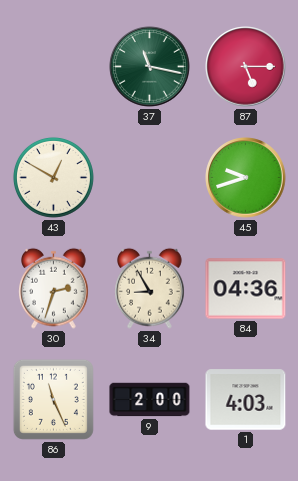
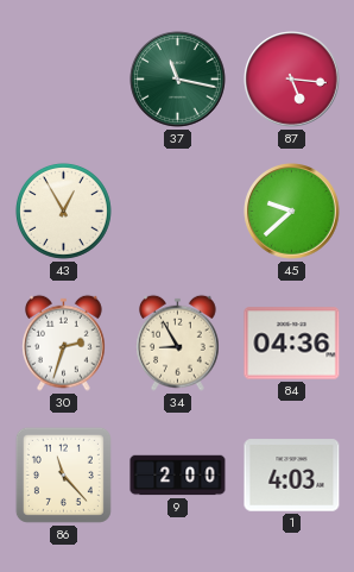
87: 5:15 -> 5:16
43: 12:50 -> 12:55
45: 9:42 -> 9:38
86: 11:26 -> 11:23
